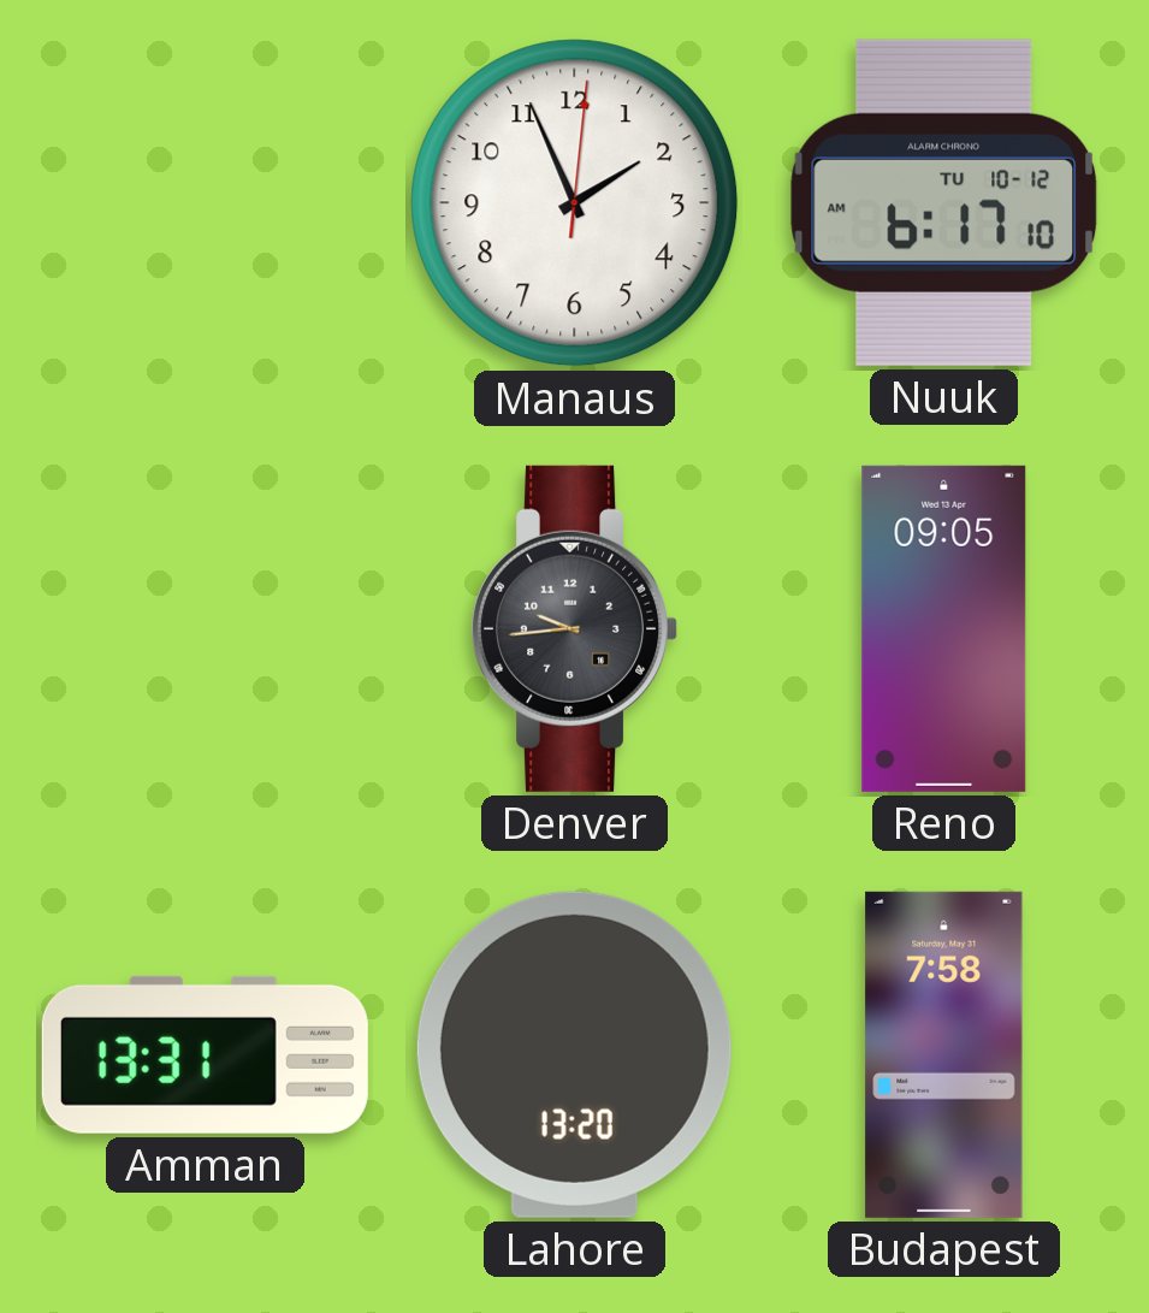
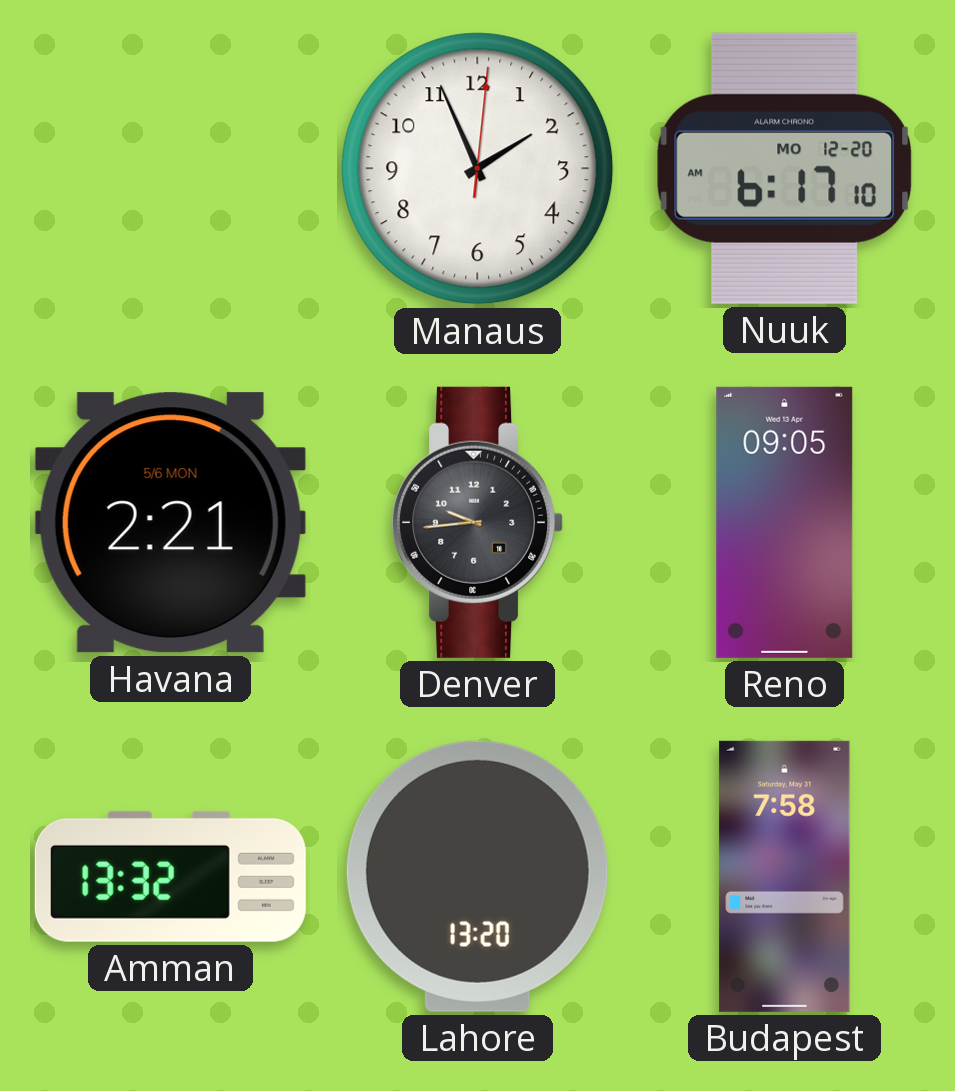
Nuuk date: TU 10-12 -> MO 12-20
Havana: none -> 2:21
Amman: 13:31 -> 13:32
